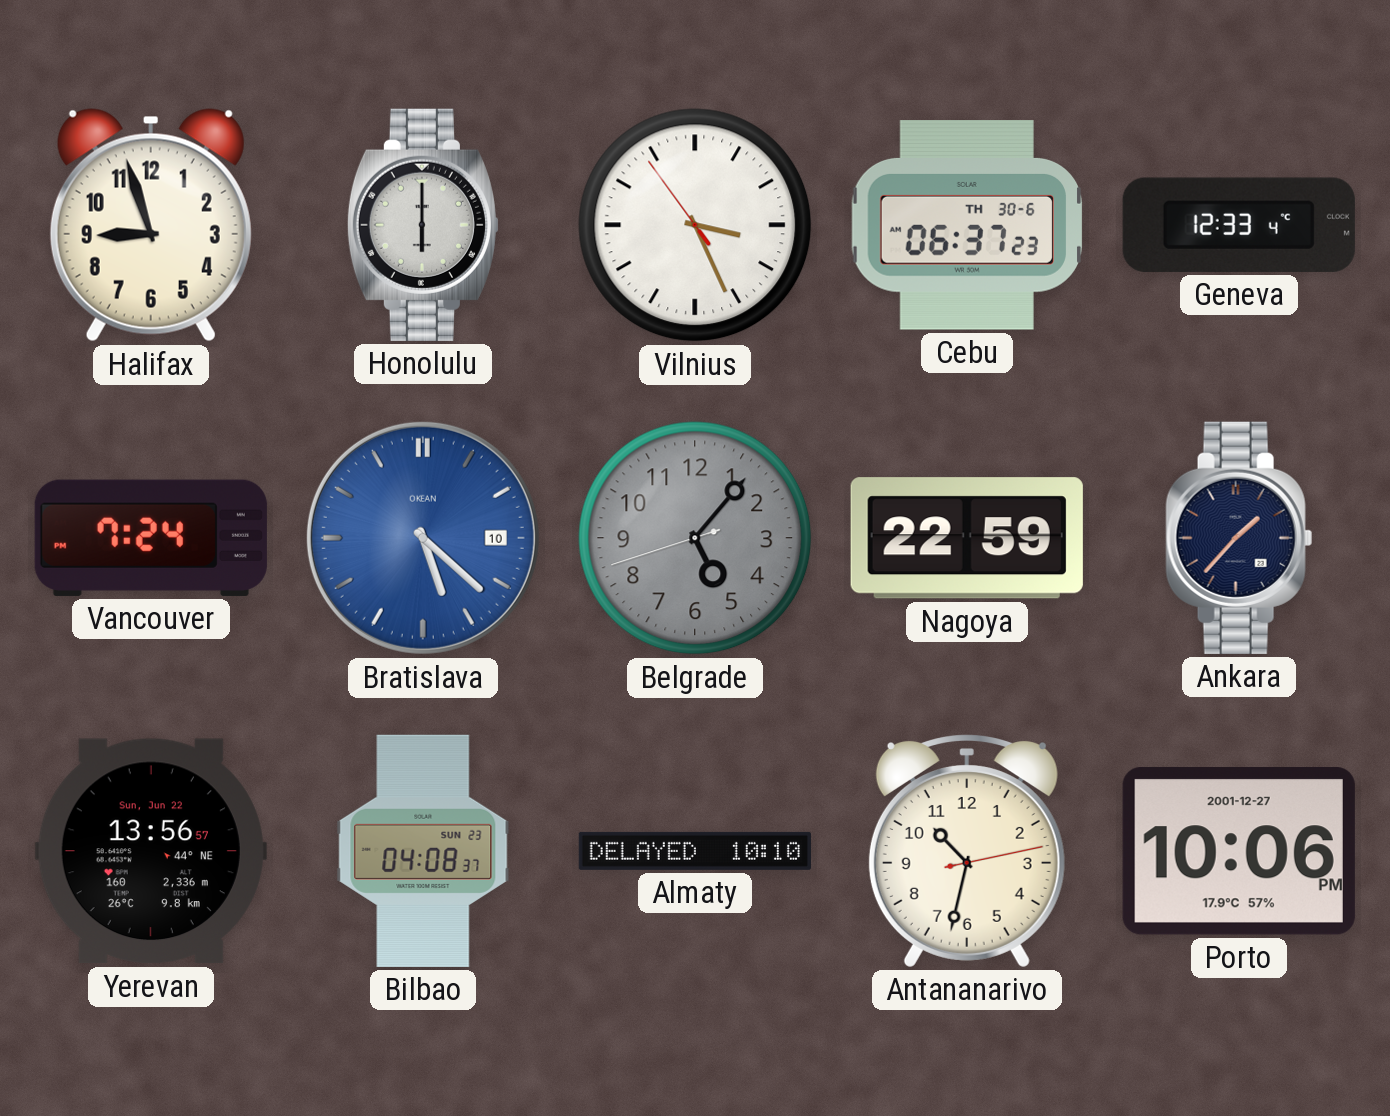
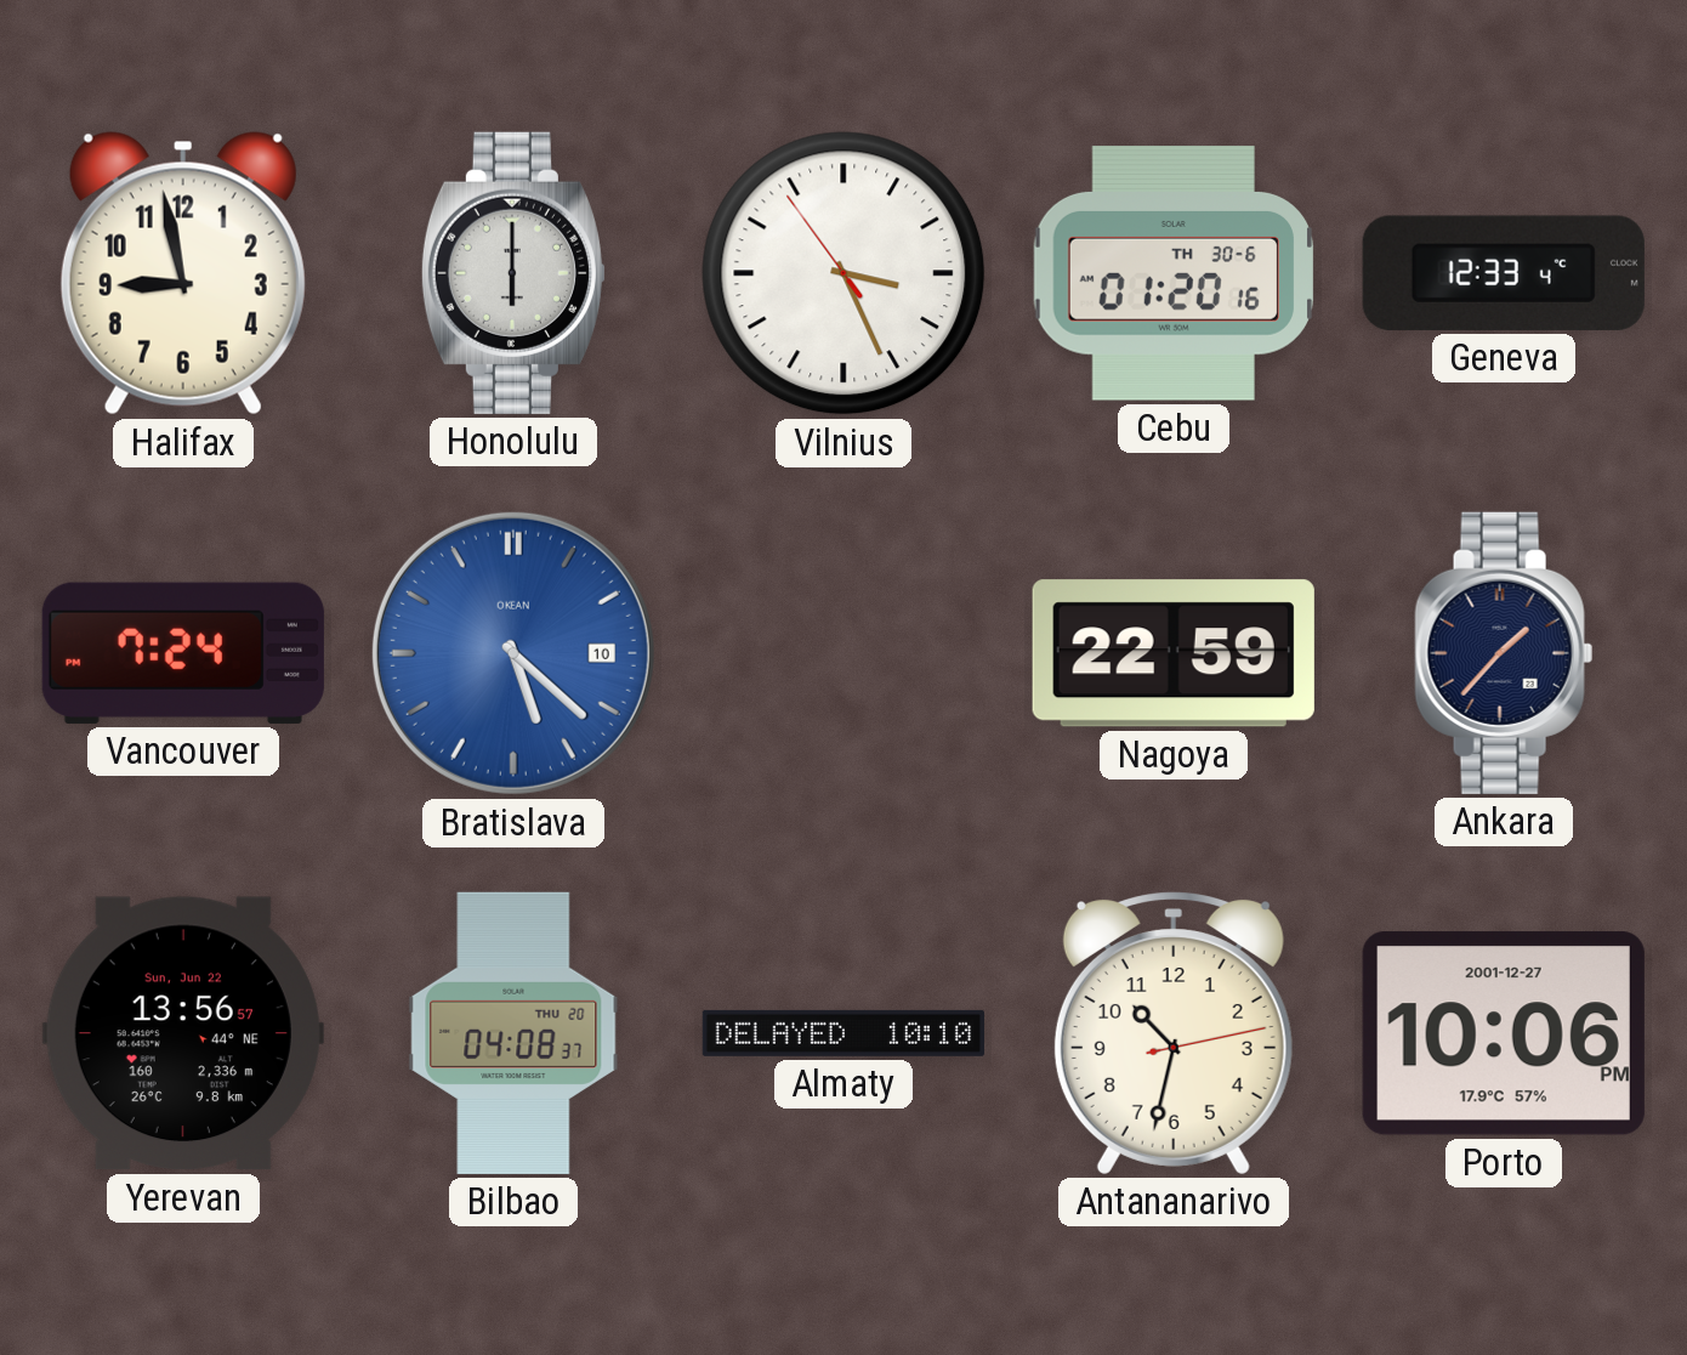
Halifax: 8:57 -> 8:58
Cebu: 06:37 -> 01:20
Belgrade: 5:06 -> none
Bilbao date: SUN 23 -> THU 20
